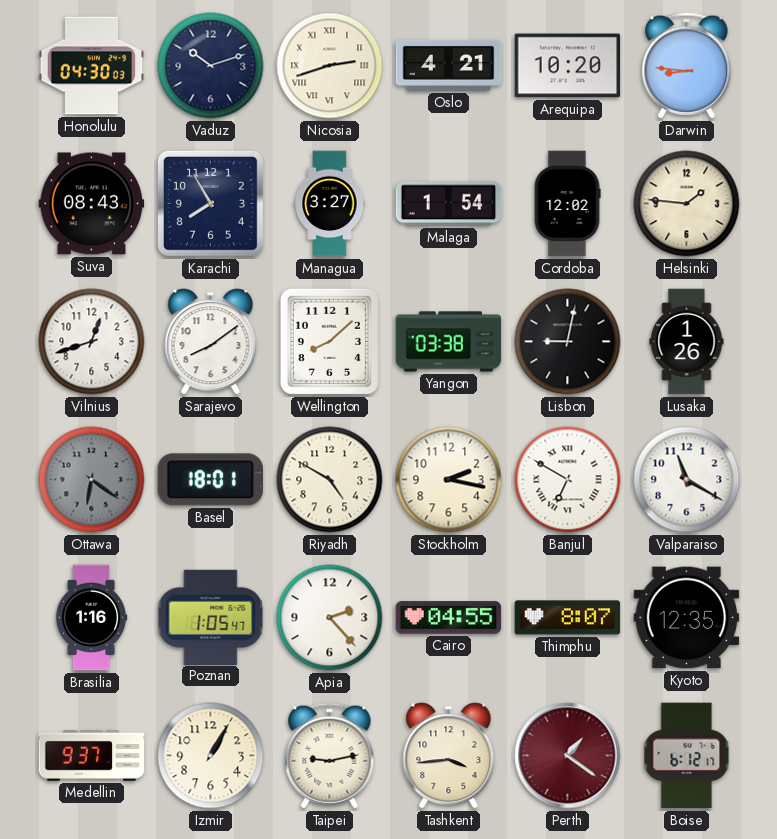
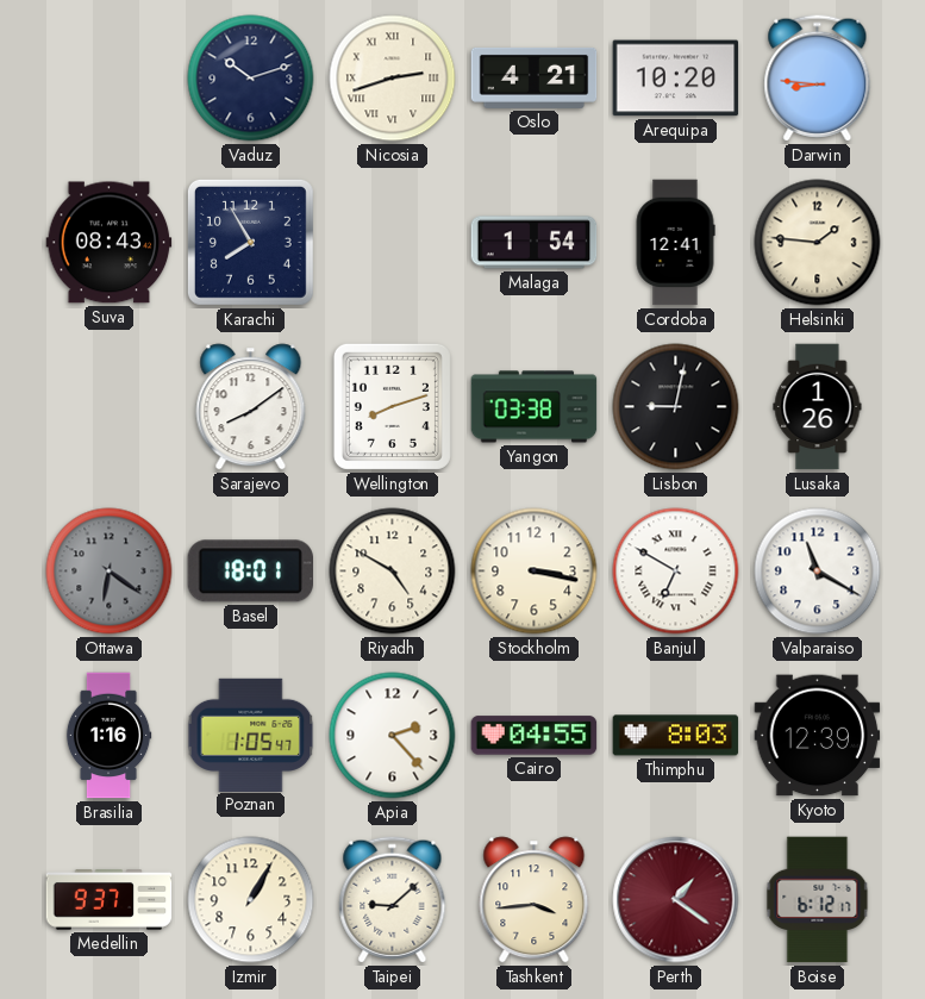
Honolulu: 04:30 -> none
Managua: 3:27 -> none
Cordoba: 12:02 -> 12:41
Vilnius: 12:42 -> none
Wellington: 8:08 -> 8:12
Stockholm: 2:17 -> 3:17
Thimphu: 8:07 -> 8:03
Kyoto: 12:35 -> 12:39
Taipei: 9:13 -> 9:08
